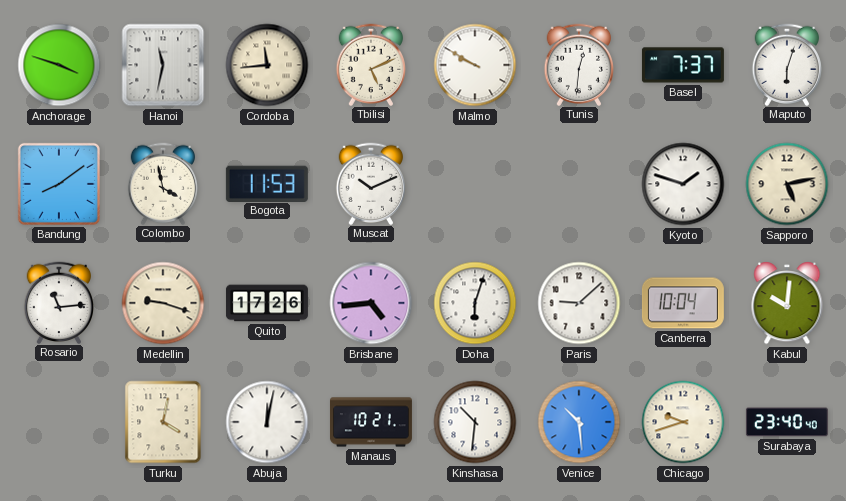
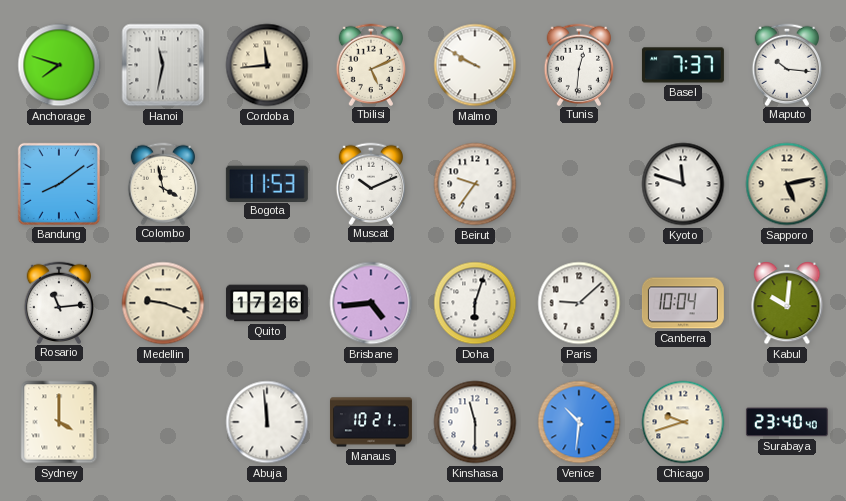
Anchorage: 3:48 -> 7:48
Maputo: 6:03 -> 10:16
Beirut: none -> 9:36
Kyoto: 1:48 -> 11:48
Sydney: none -> 4:00
Turku: 4:02 -> none
Abuja: 12:02 -> 11:59
Kinshasa: 10:31 -> 11:30
Venice: 10:29 -> 10:31
